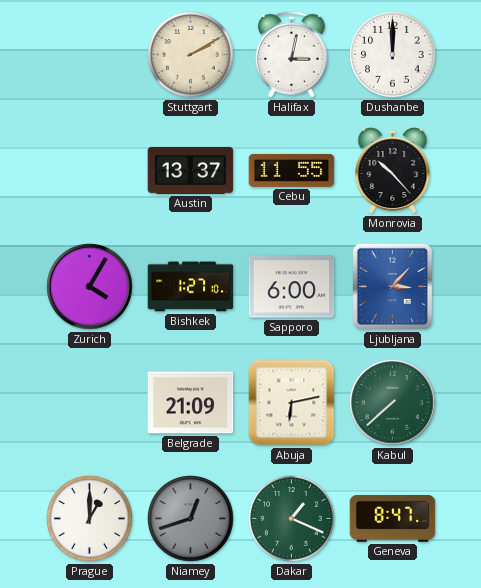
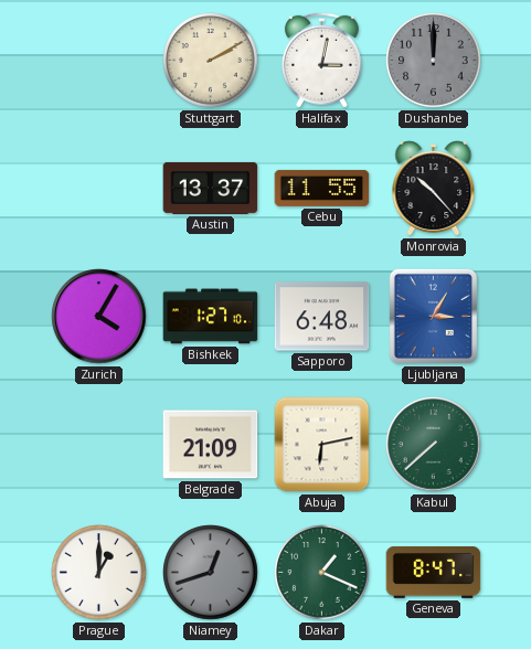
Dushanbe dial: white -> grey
Sapporo: 6:00 -> 6:48
Ljubljana: 3:07 -> 3:05
